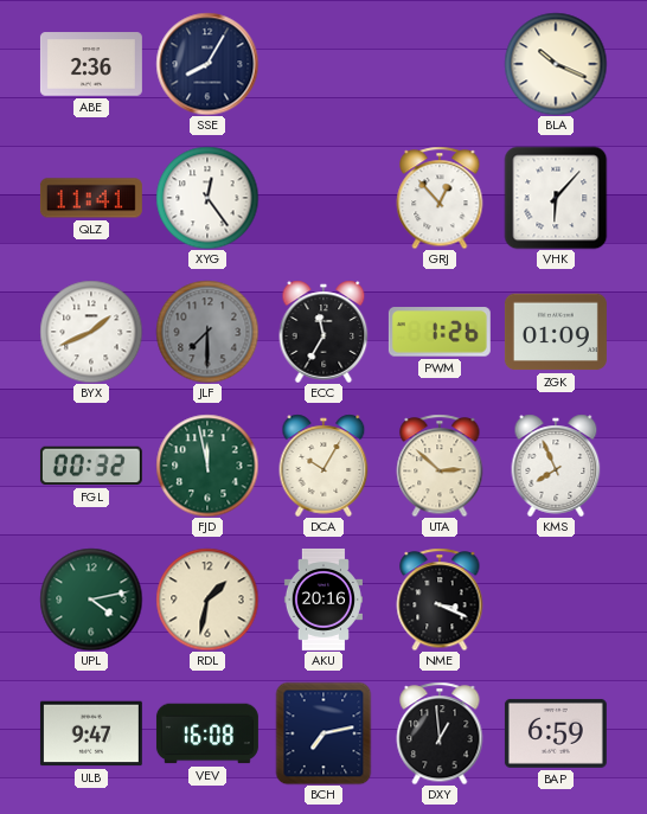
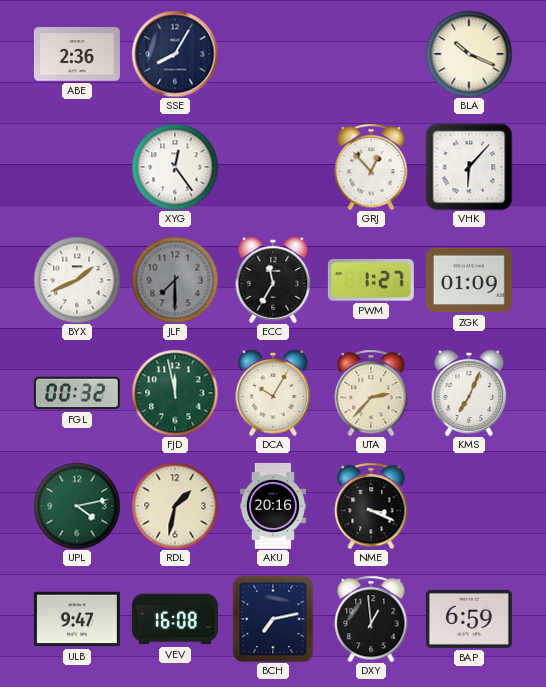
QLZ: 11:41 -> none
PWM: 1:26 -> 1:27
UTA: 2:52 -> 2:37
KMS: 7:56 -> 7:04
